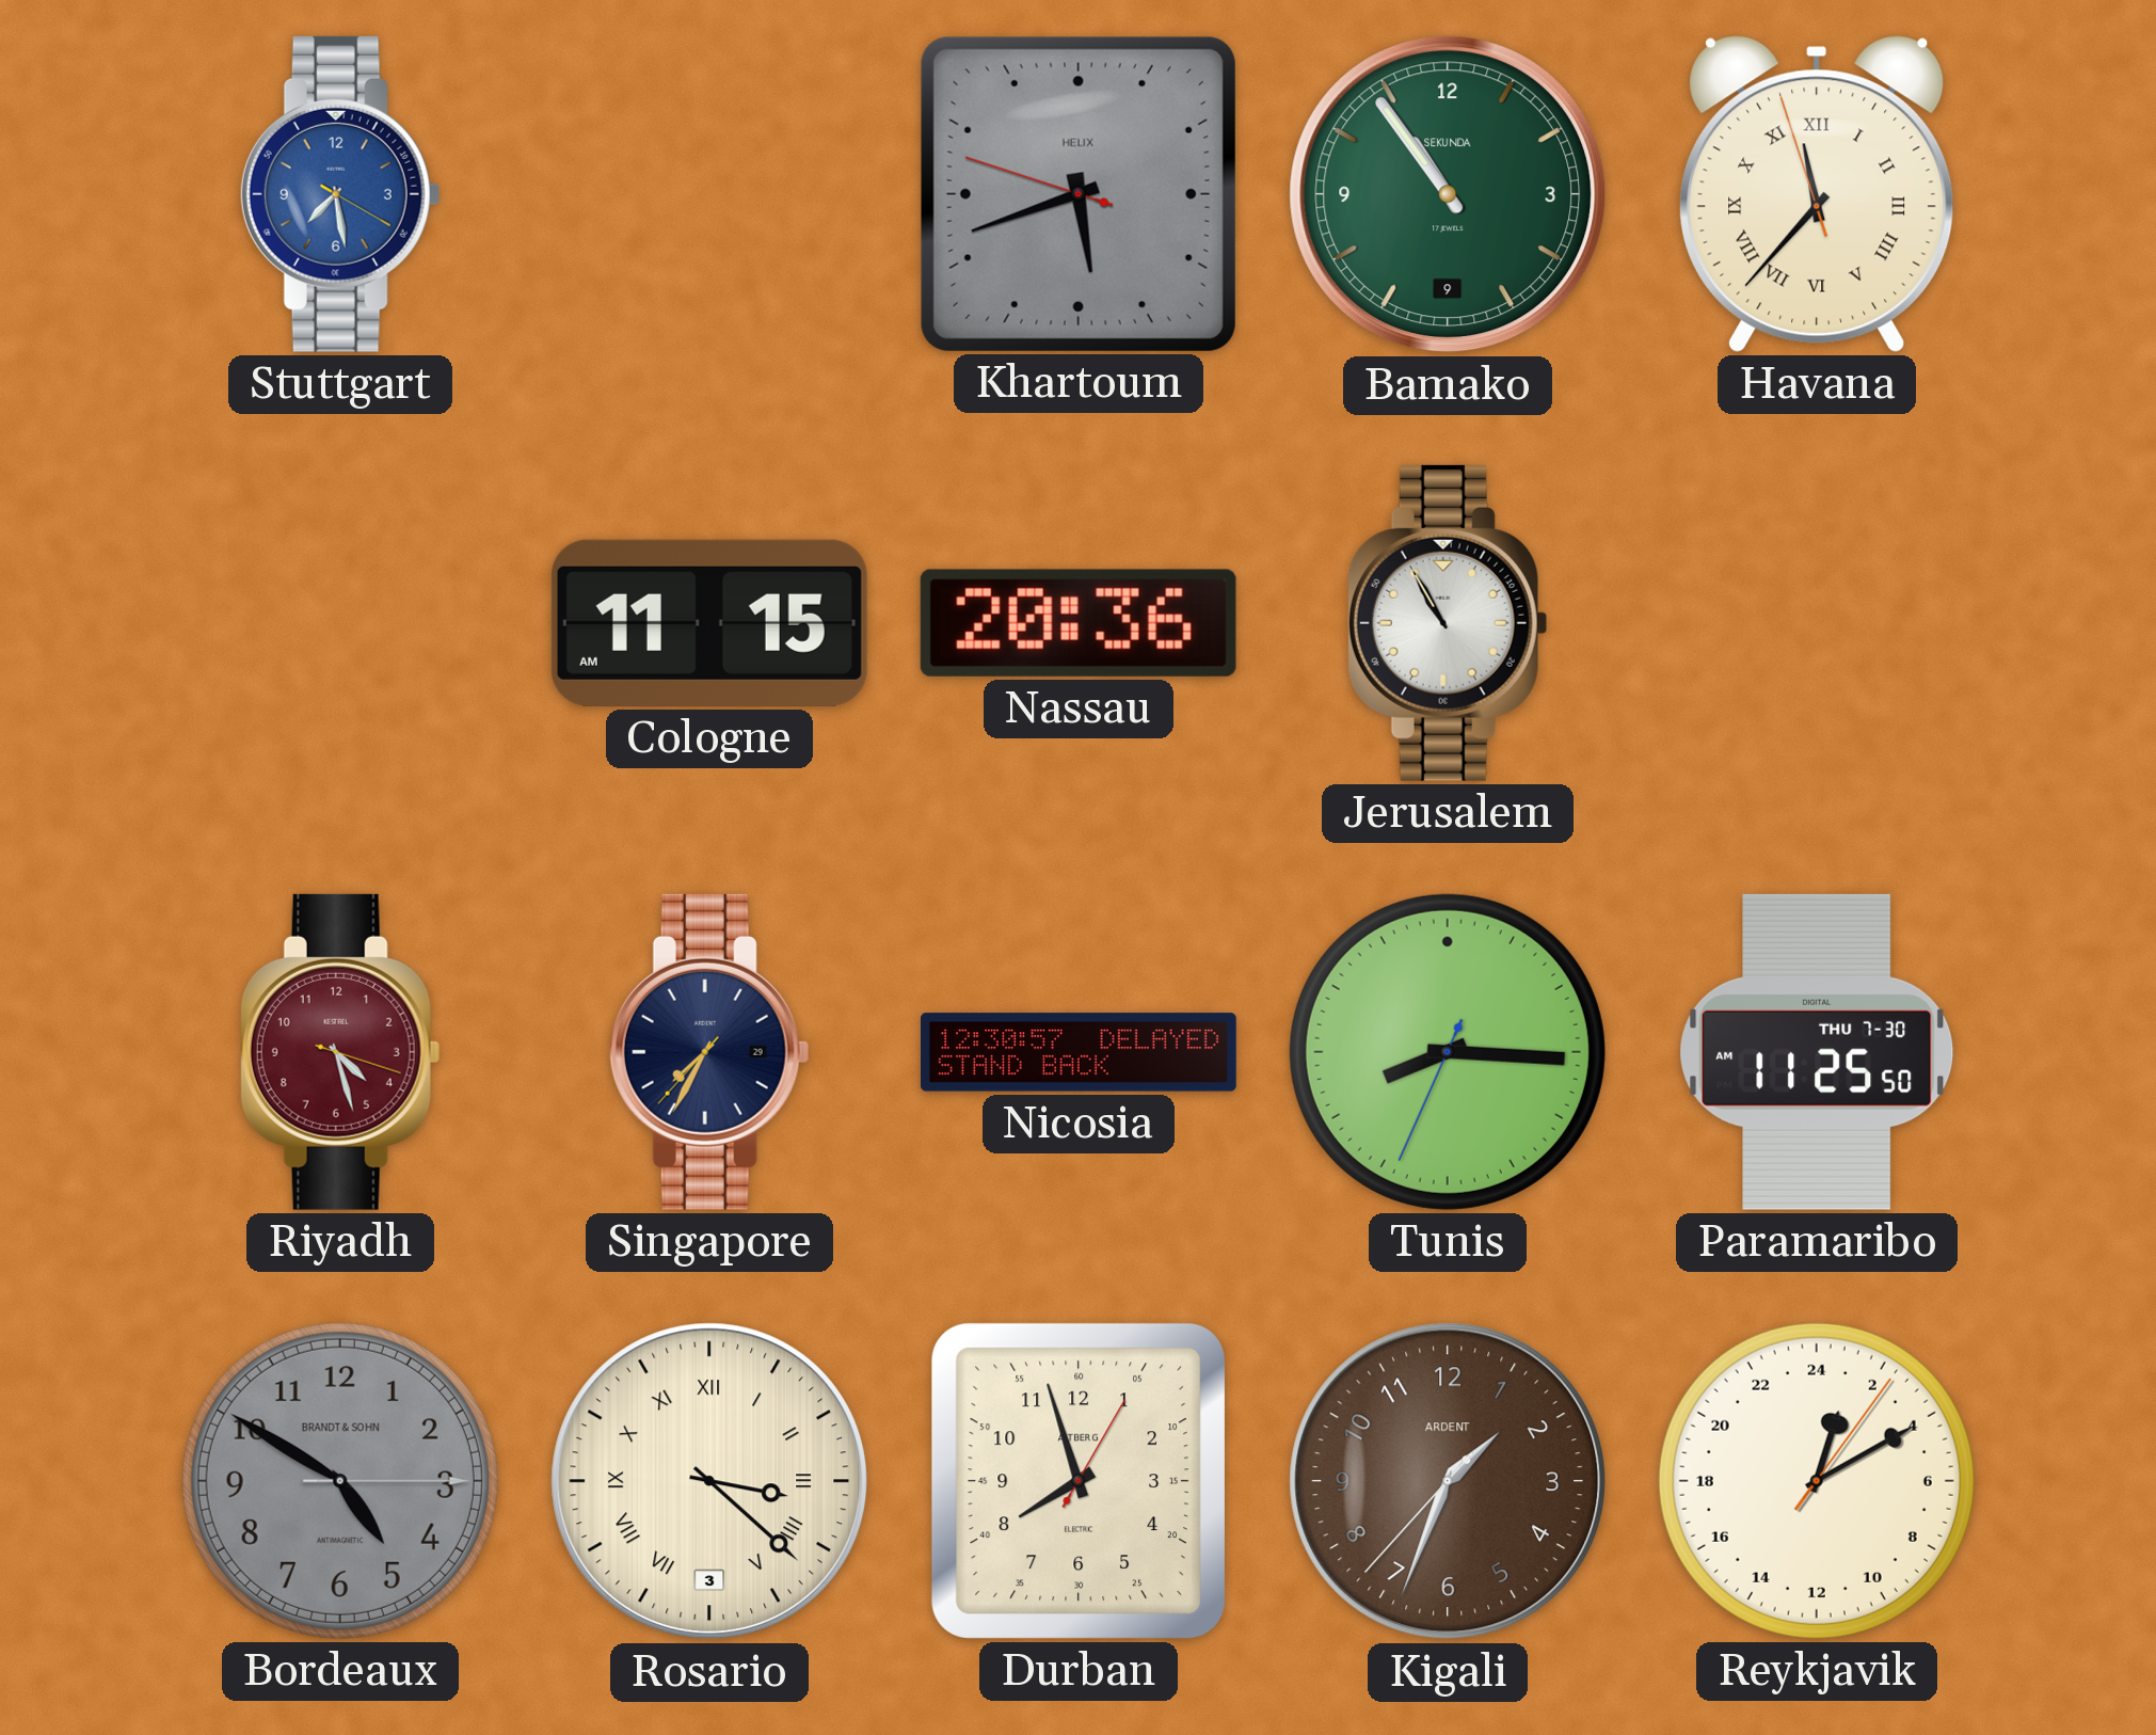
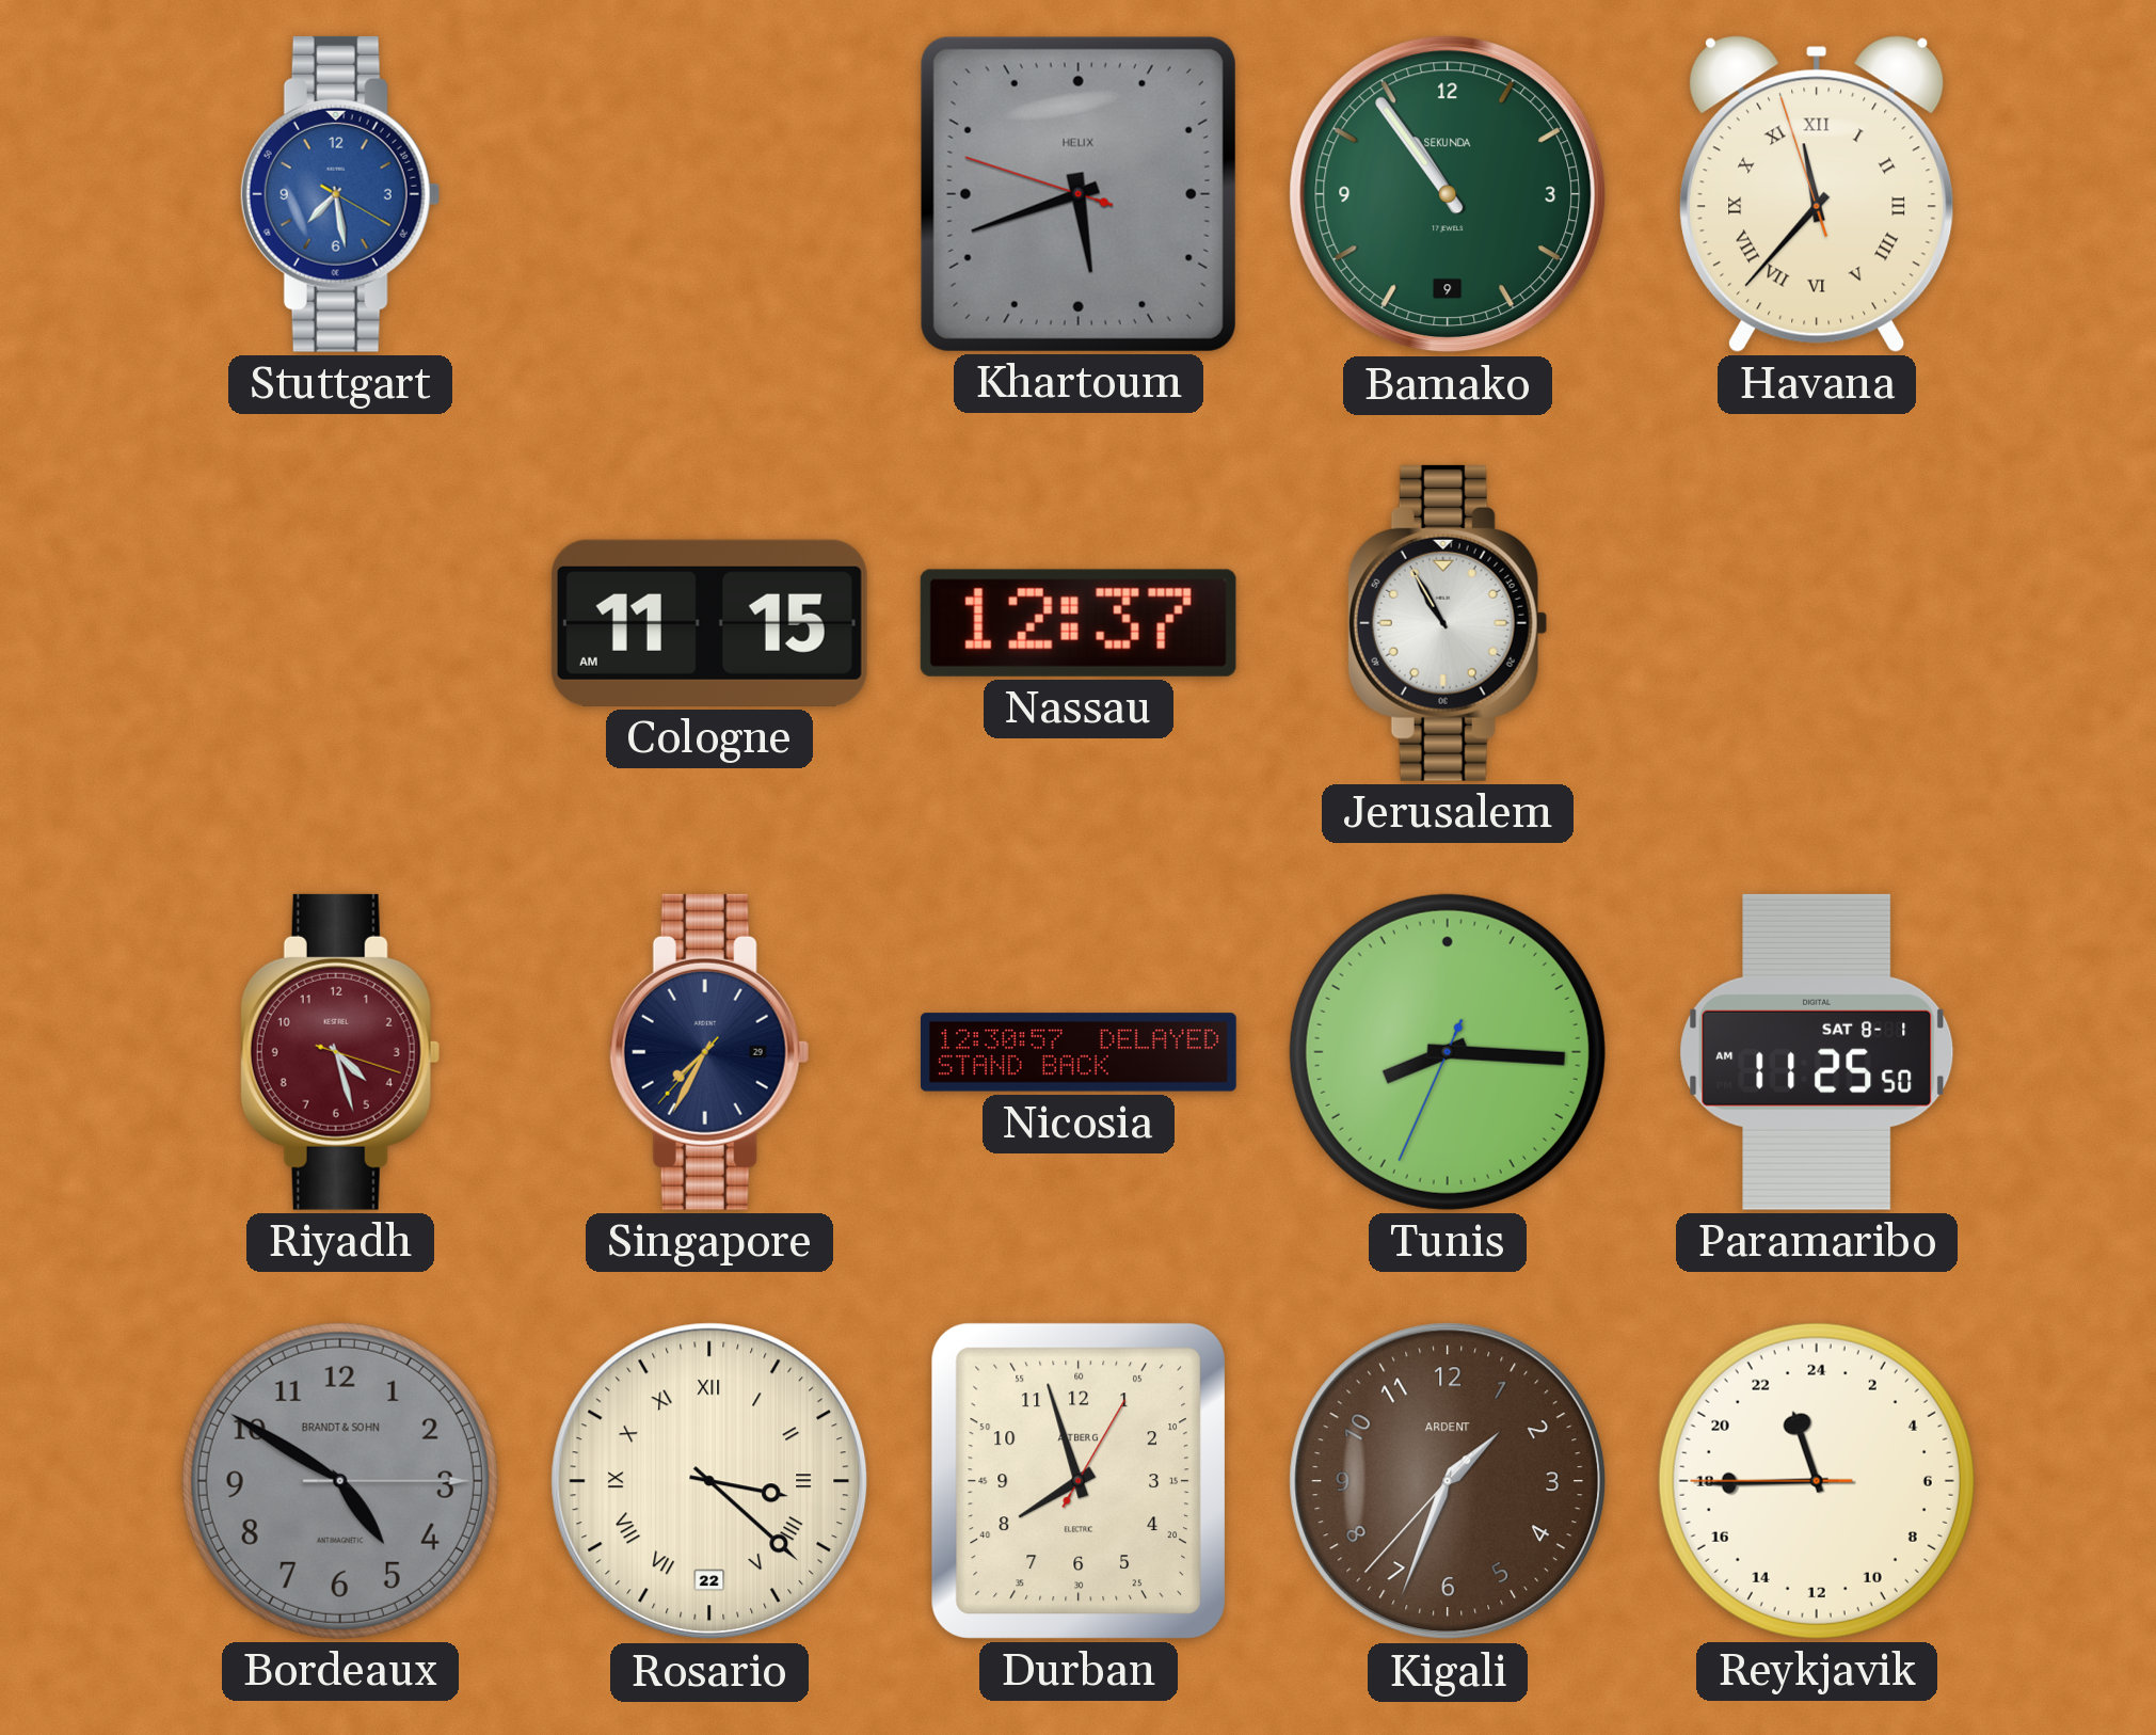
Nassau: 20:36 -> 12:37
Paramaribo date: THU 7-30 -> SAT 8-1
Rosario date: 3 -> 22
Reykjavik: 1:10 -> 22:44
